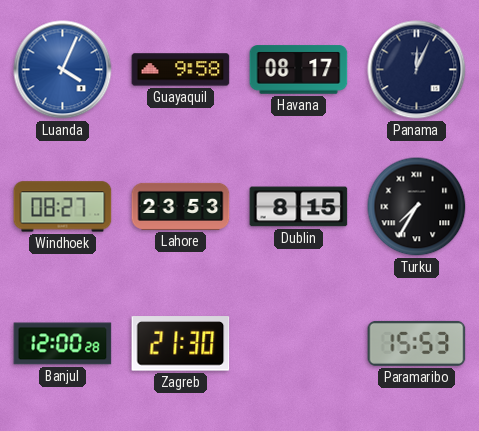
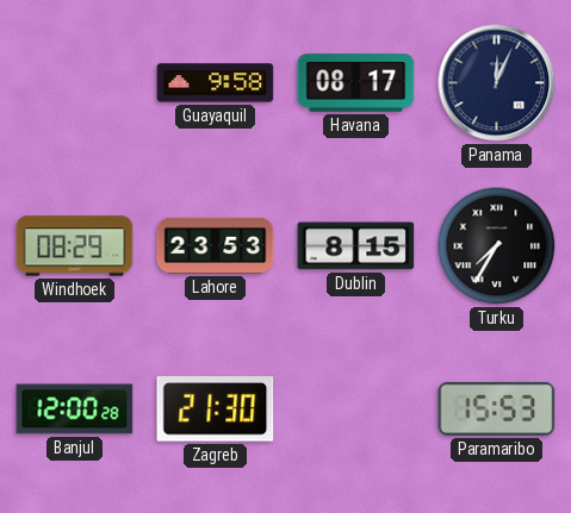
Luanda: 4:04 -> none
Windhoek: 08:27 -> 08:29
